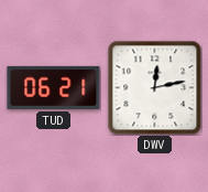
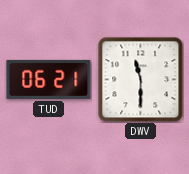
DWV: 12:13 -> 11:30
